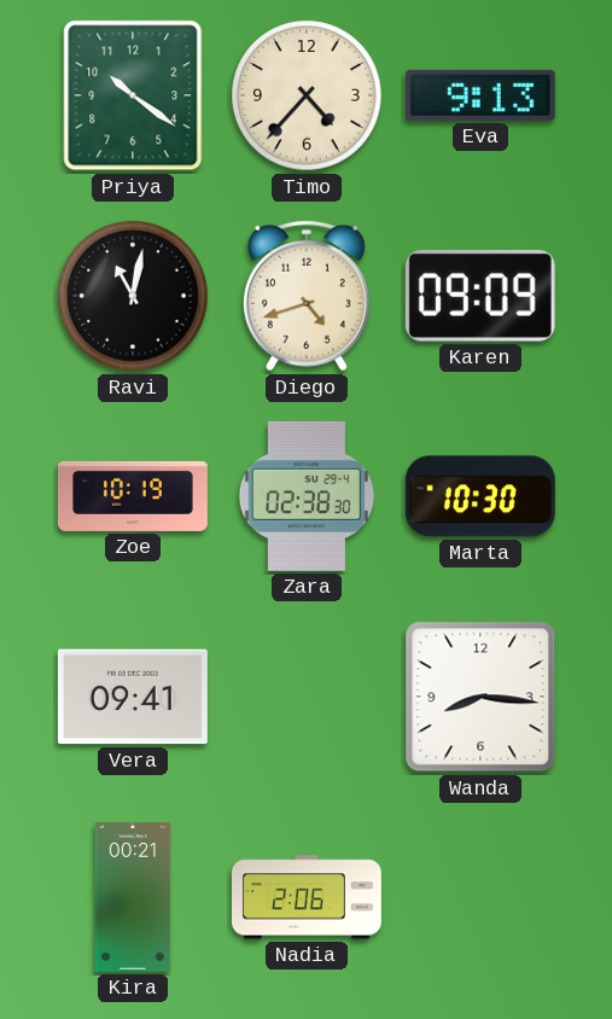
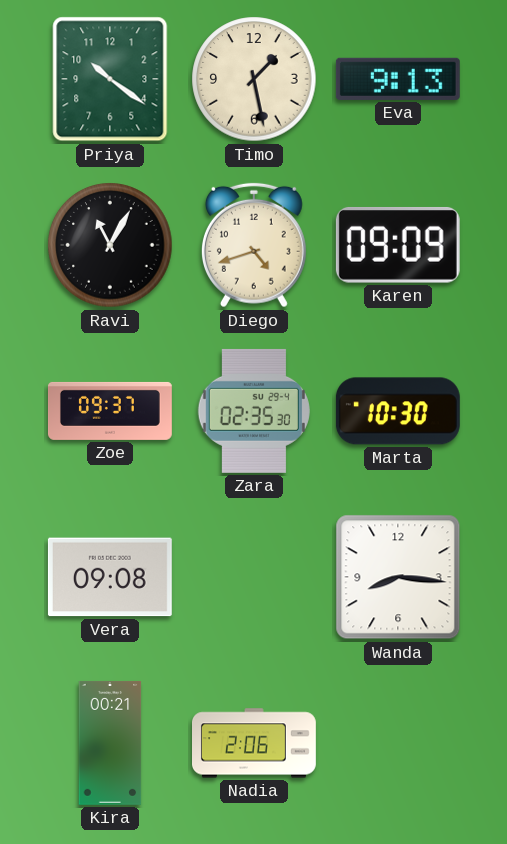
Timo: 4:37 -> 1:28
Ravi: 11:02 -> 11:05
Zoe: 10:19 -> 09:37
Zara: 02:38 -> 02:35
Vera: 09:41 -> 09:08
